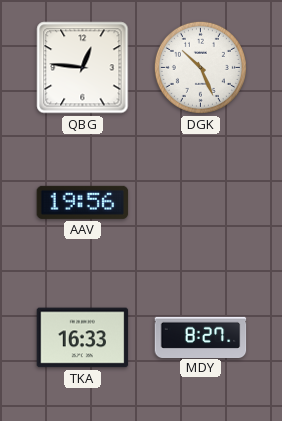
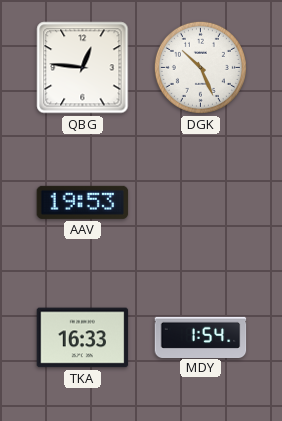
AAV: 19:56 -> 19:53
MDY: 8:27 -> 1:54
